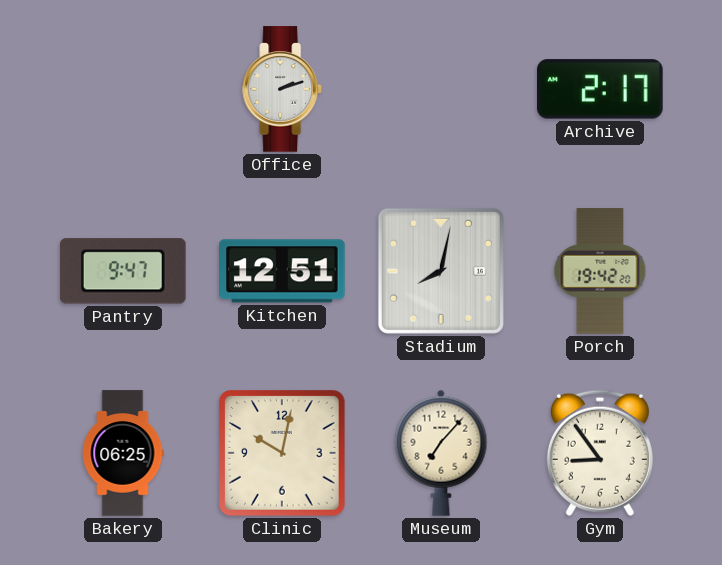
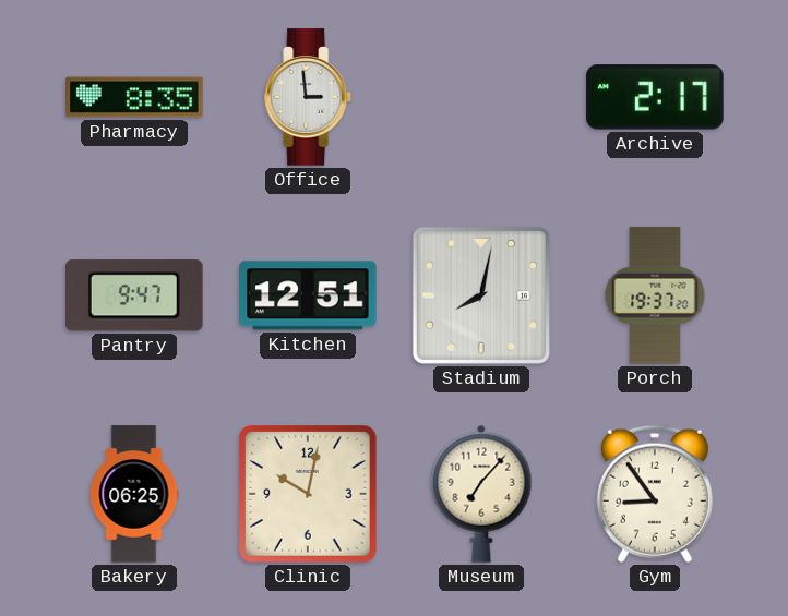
Pharmacy: none -> 8:35
Office: 2:12 -> 2:59
Porch: 19:42 -> 19:37
